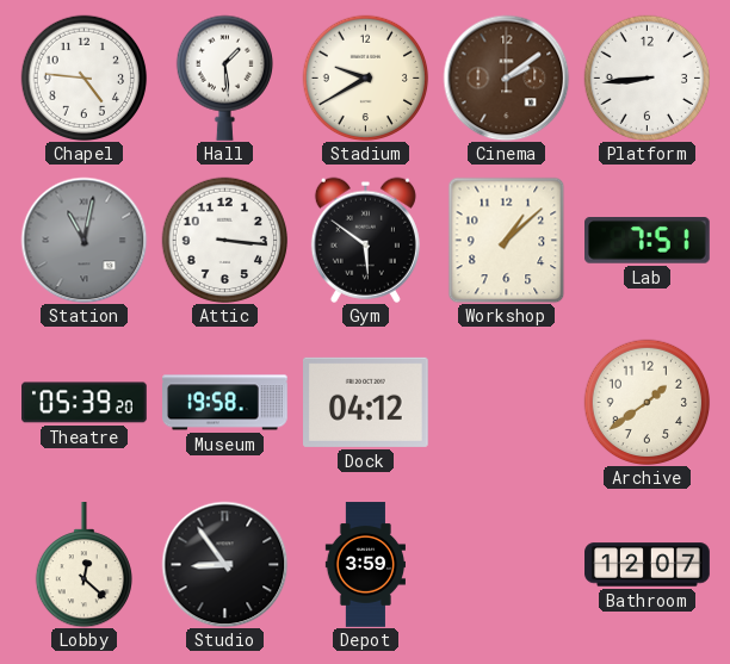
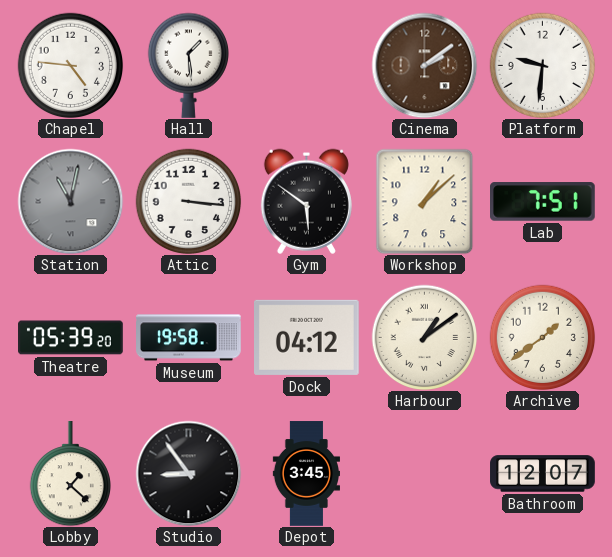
Stadium: 9:40 -> none
Platform: 8:44 -> 9:31
Harbour: none -> 1:09
Lobby: 12:22 -> 1:22
Depot: 3:59 -> 3:45
